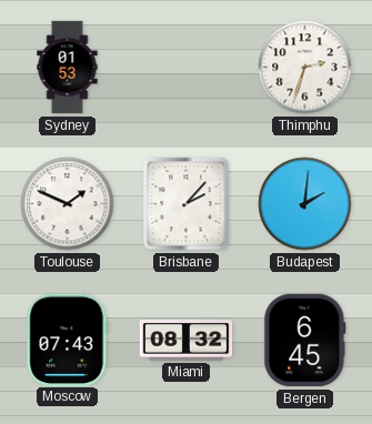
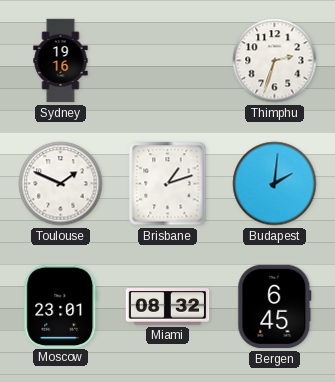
Sydney: 01:53 -> 19:16
Brisbane: 2:07 -> 1:12
Moscow: 07:43 -> 23:01
